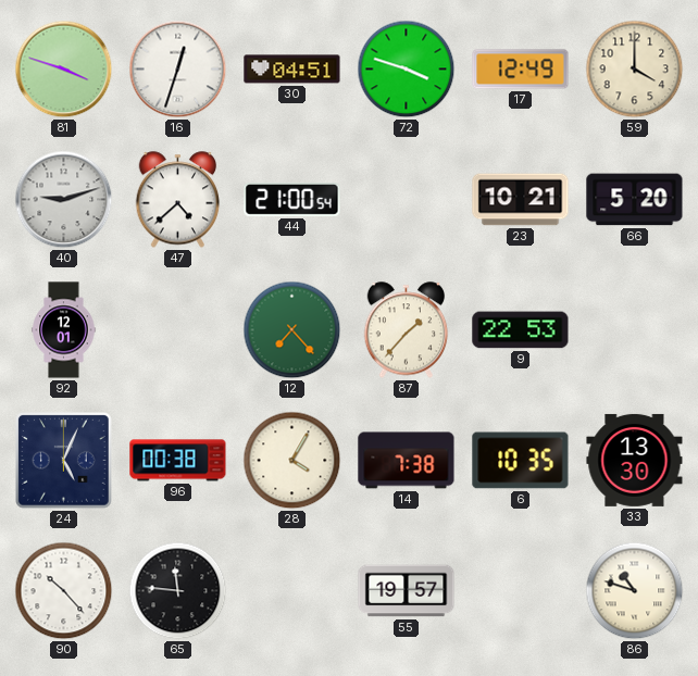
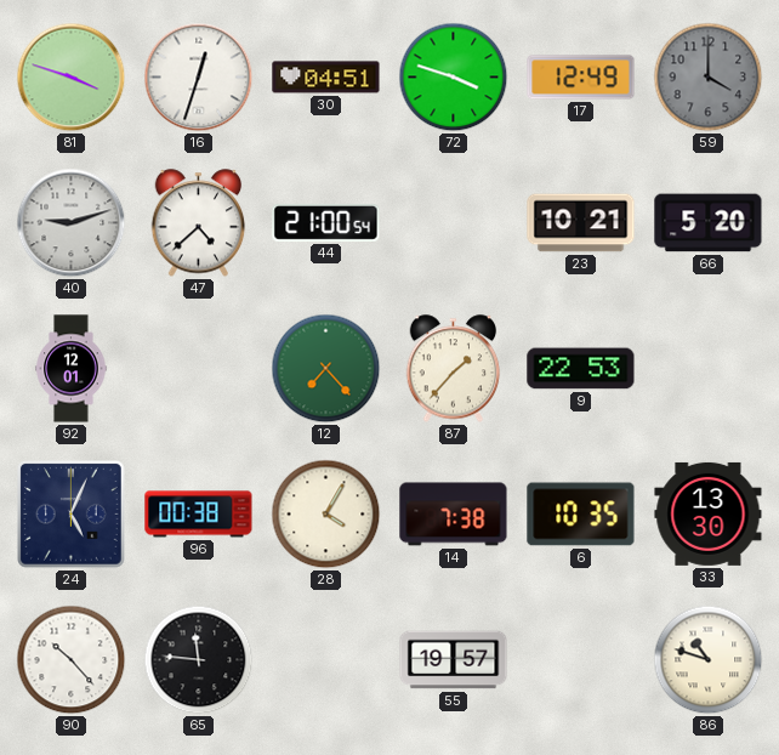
59 dial: cream -> grey
